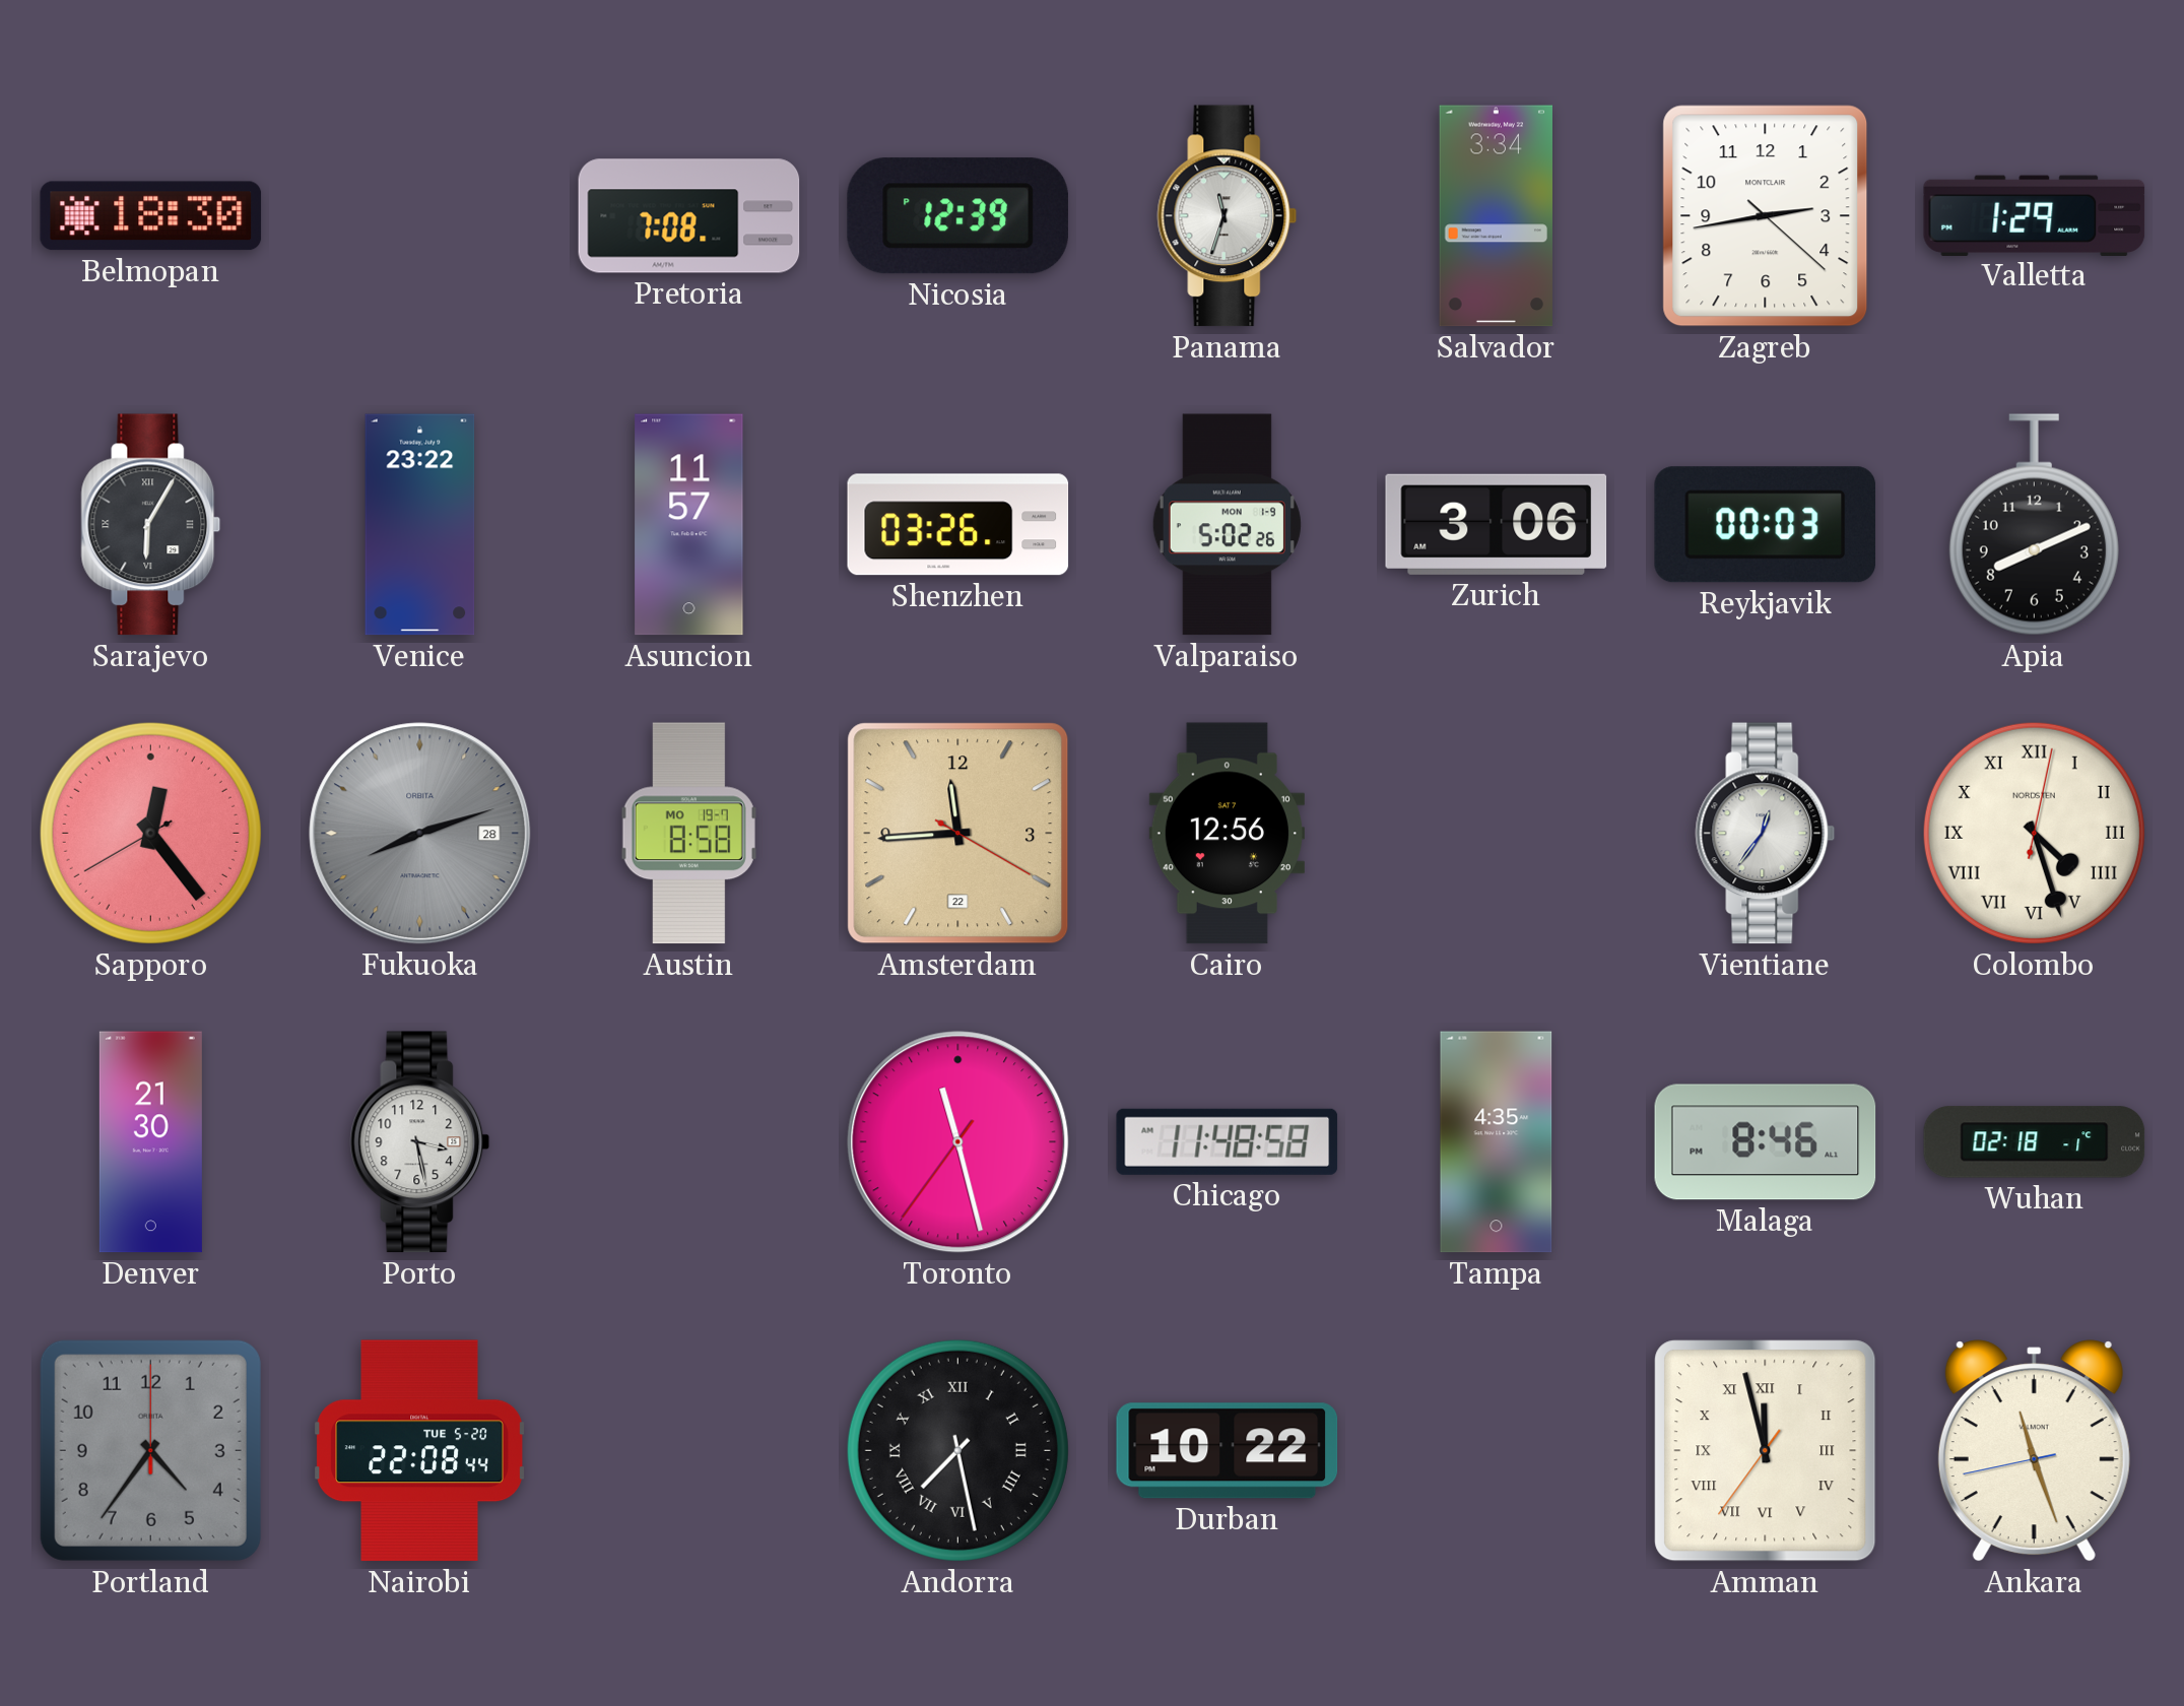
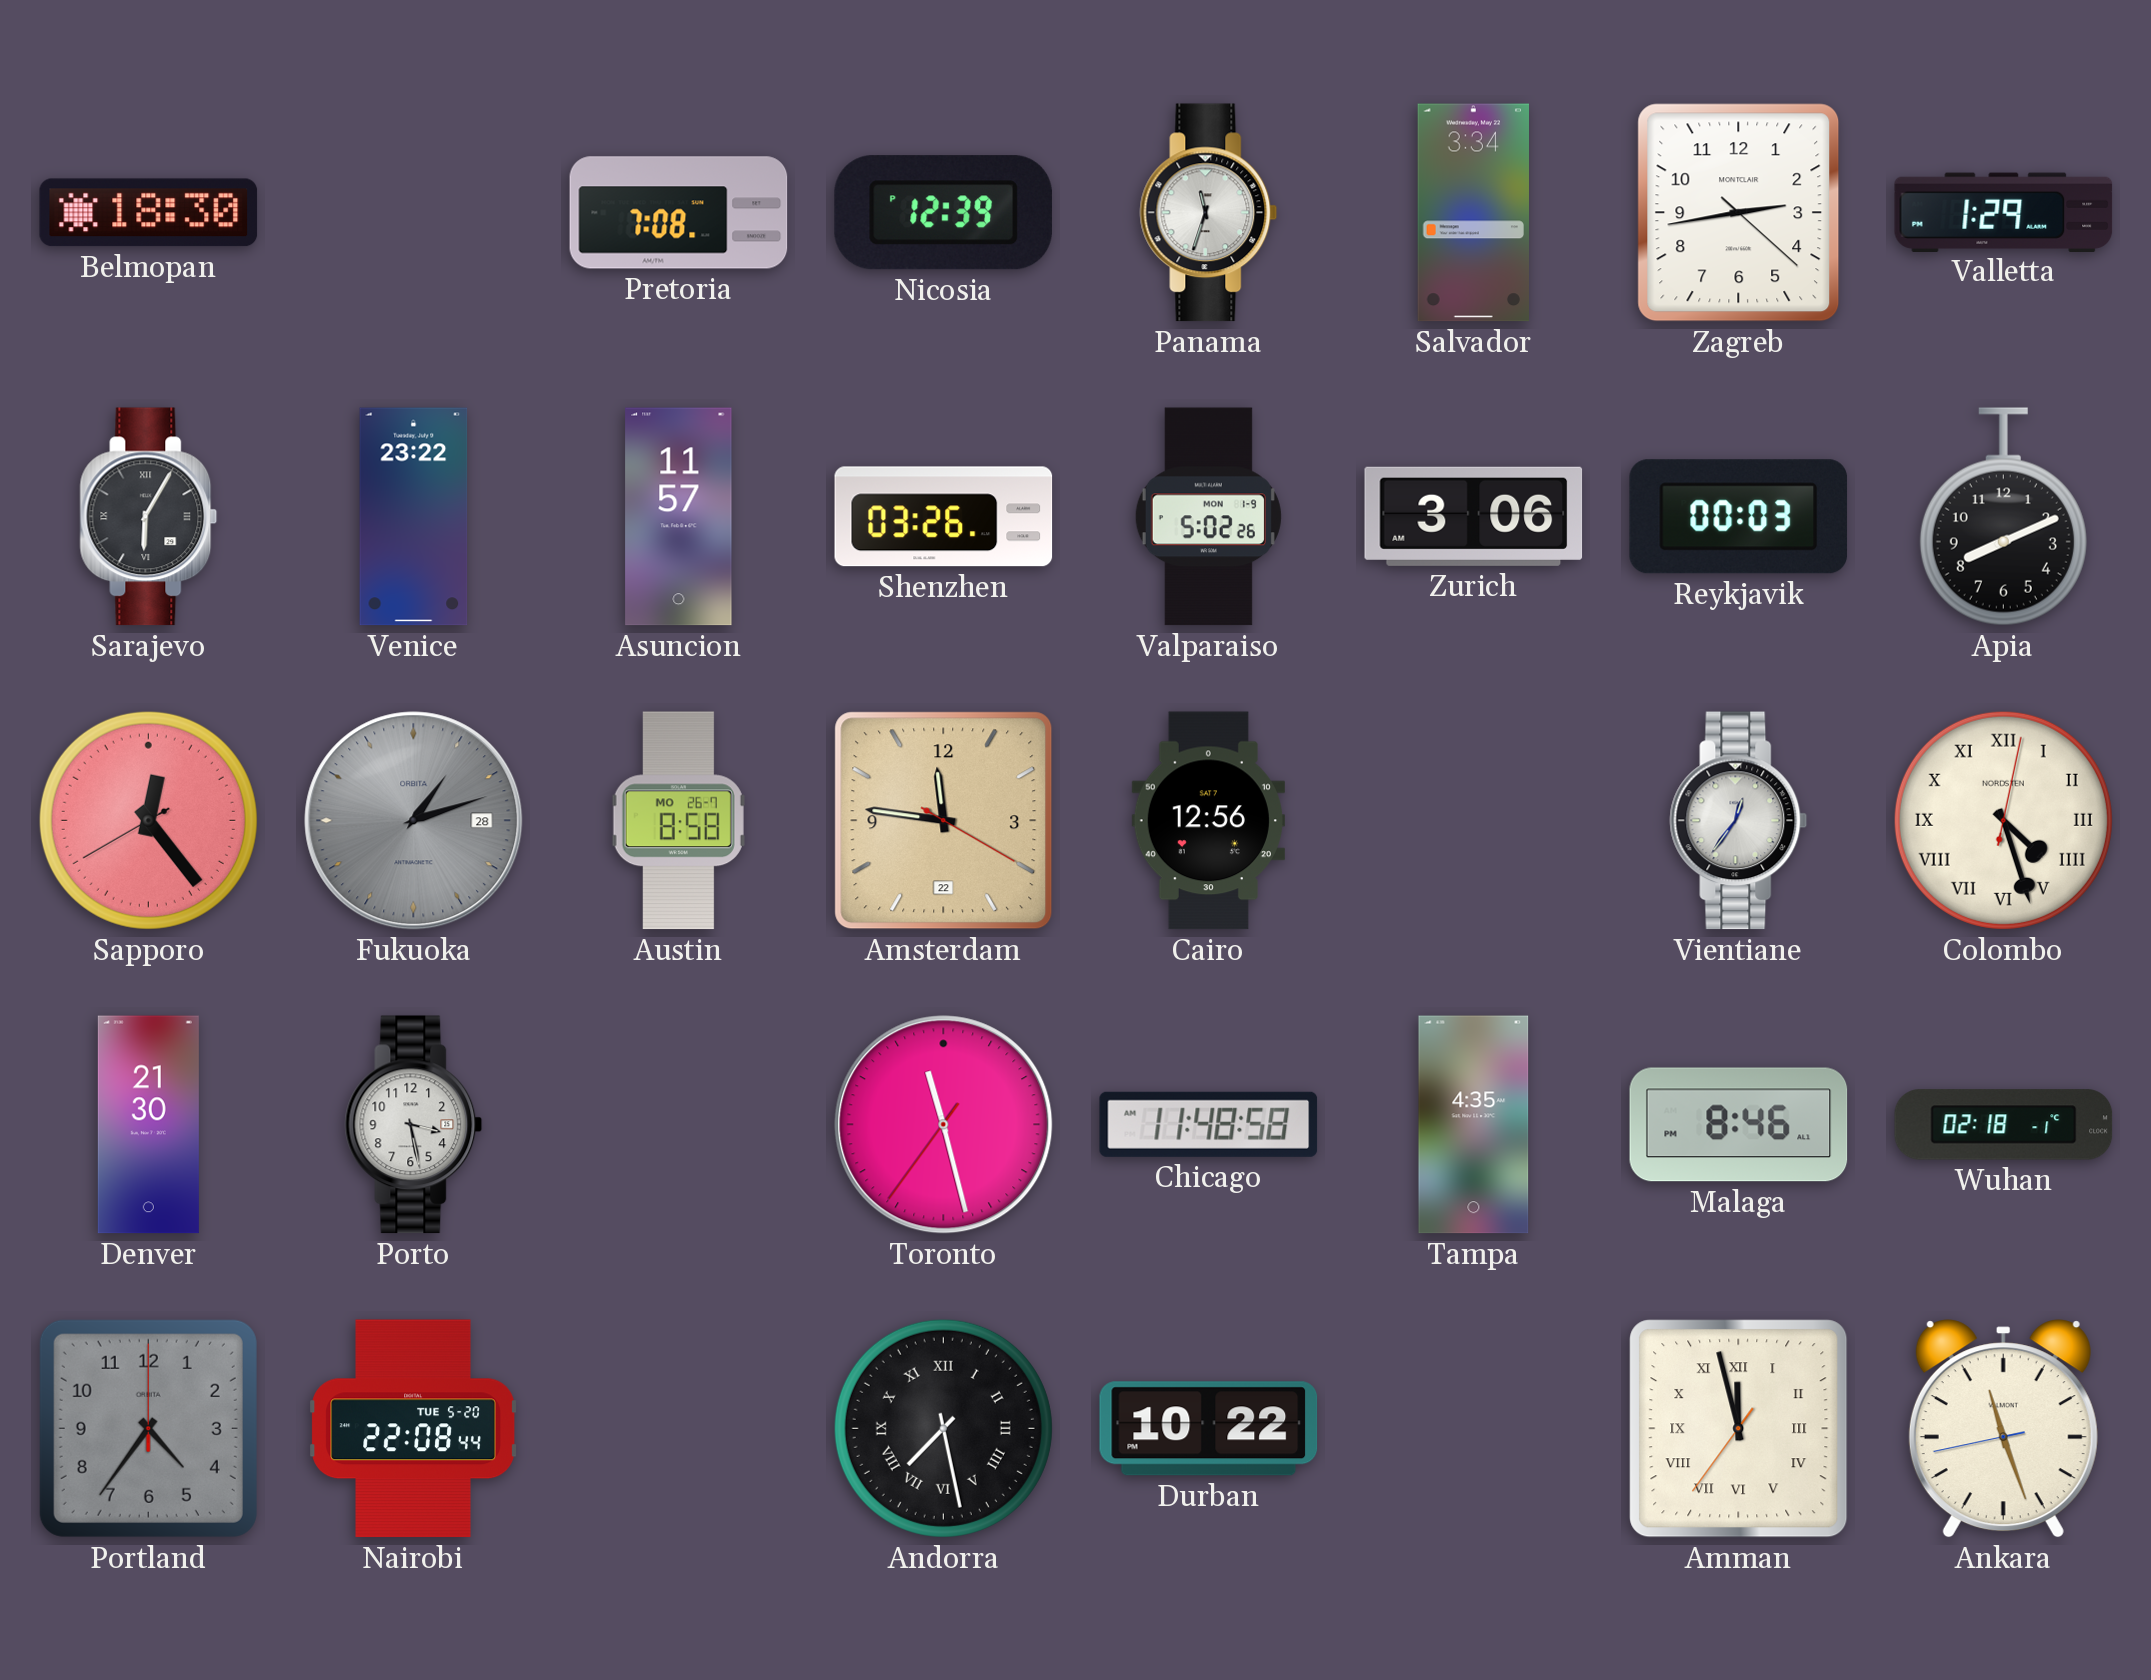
Fukuoka: 8:12 -> 1:12
Austin date: MO 19-7 -> MO 26-7
Amsterdam: 11:44 -> 11:46
